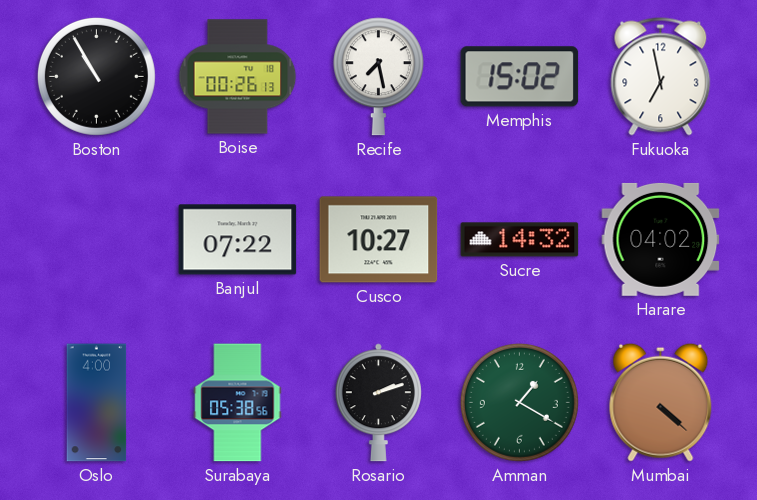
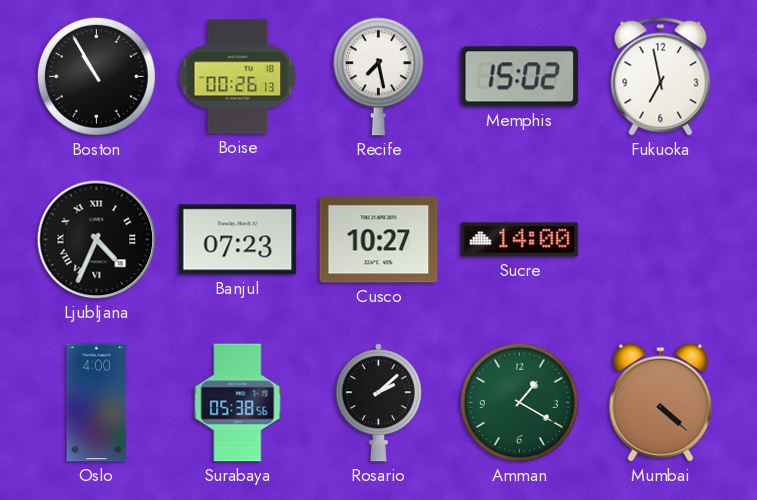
Ljubljana: none -> 4:34
Banjul: 07:22 -> 07:23
Sucre: 14:32 -> 14:00
Harare: 04:02 -> none
Rosario: 2:12 -> 2:08
